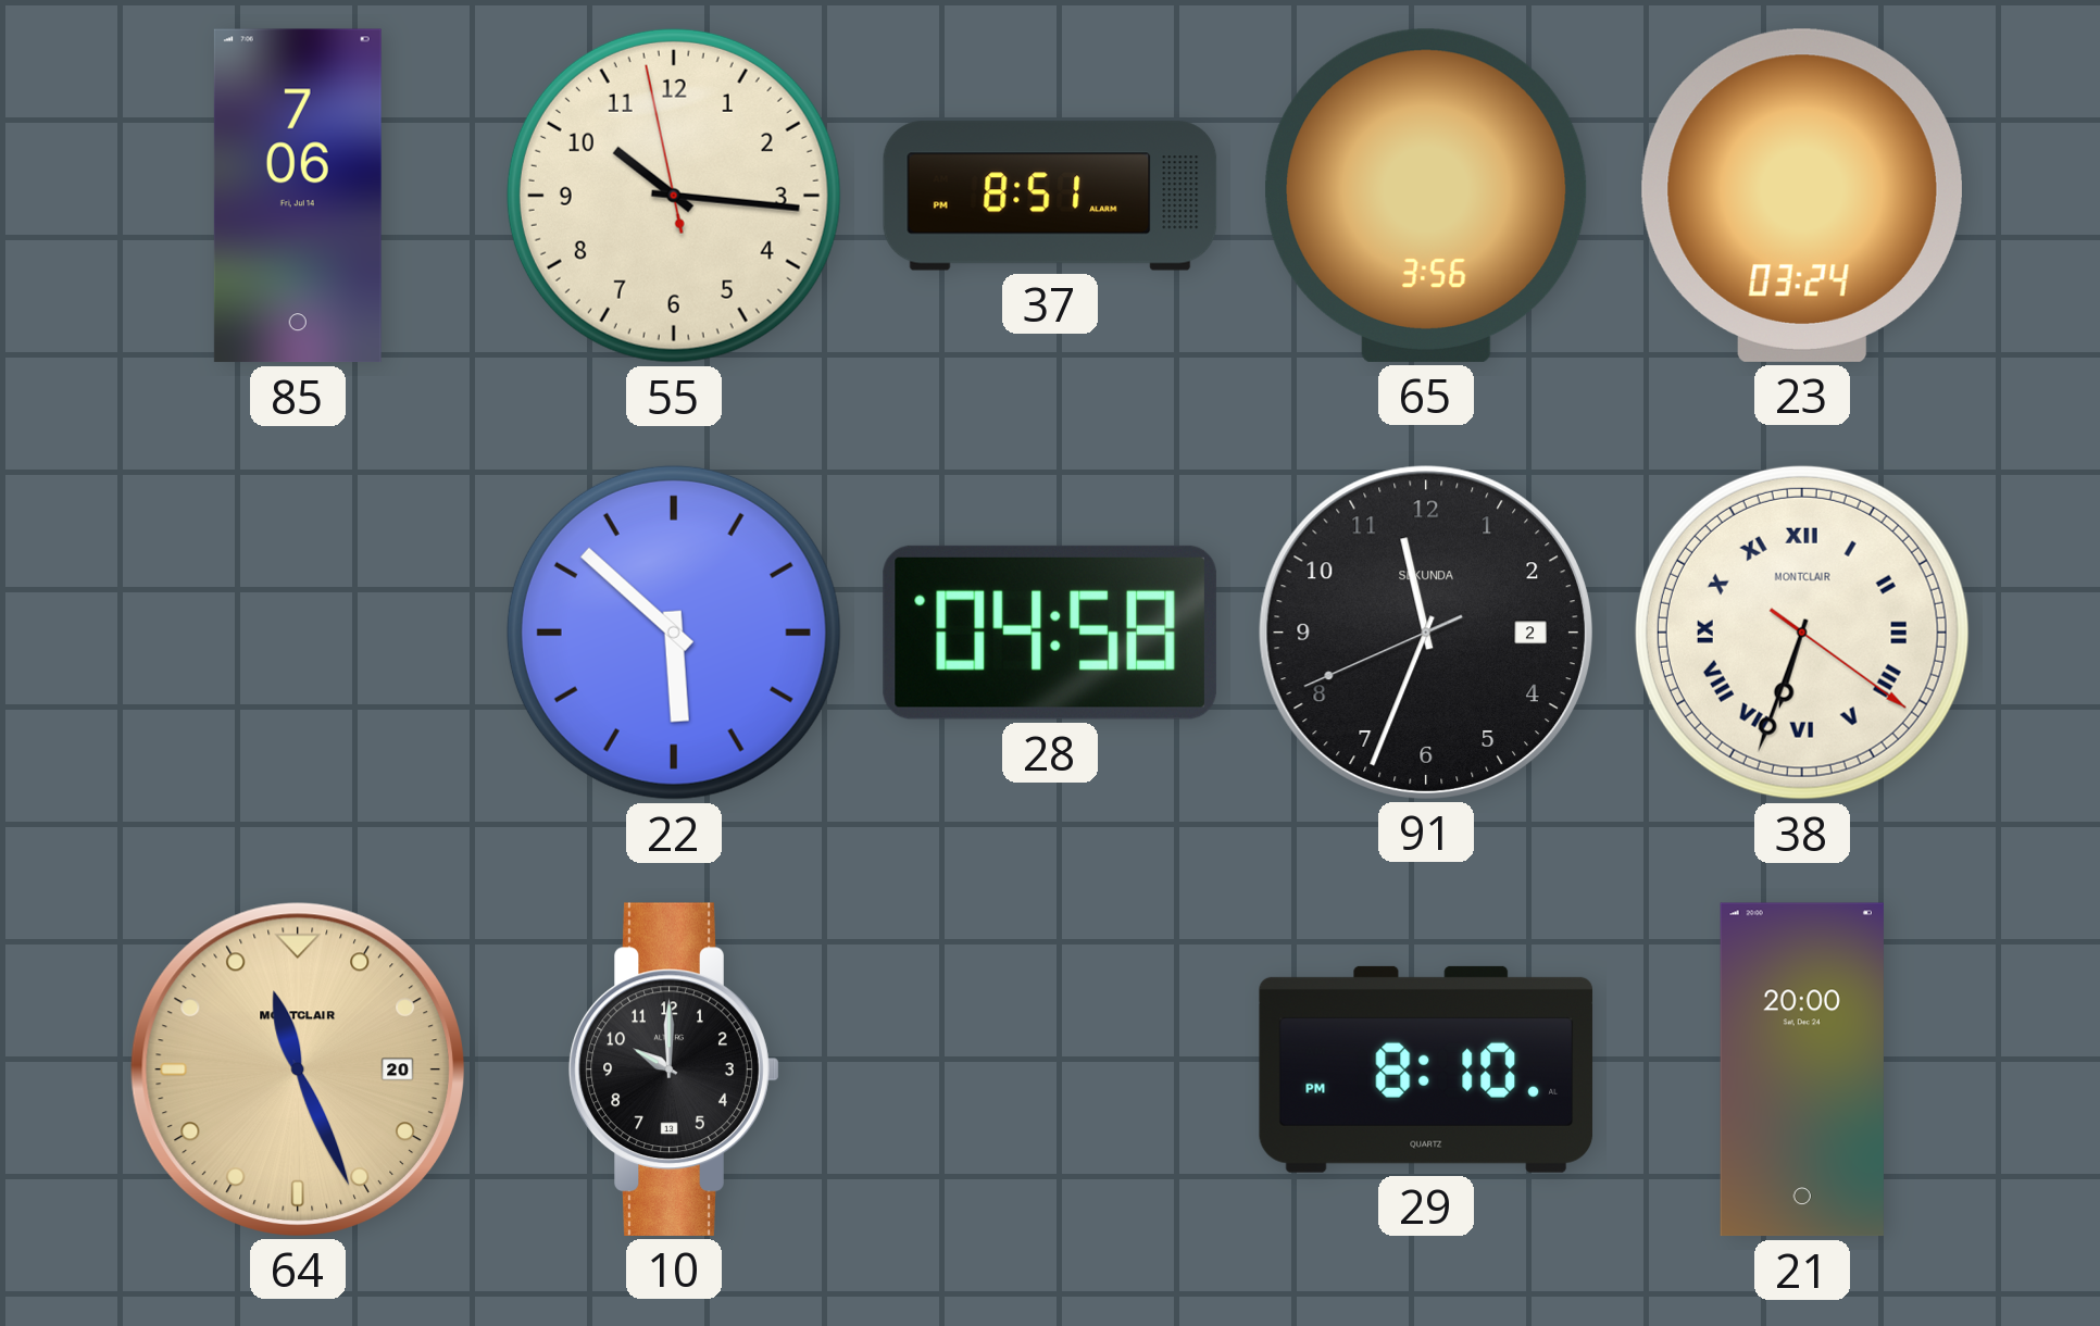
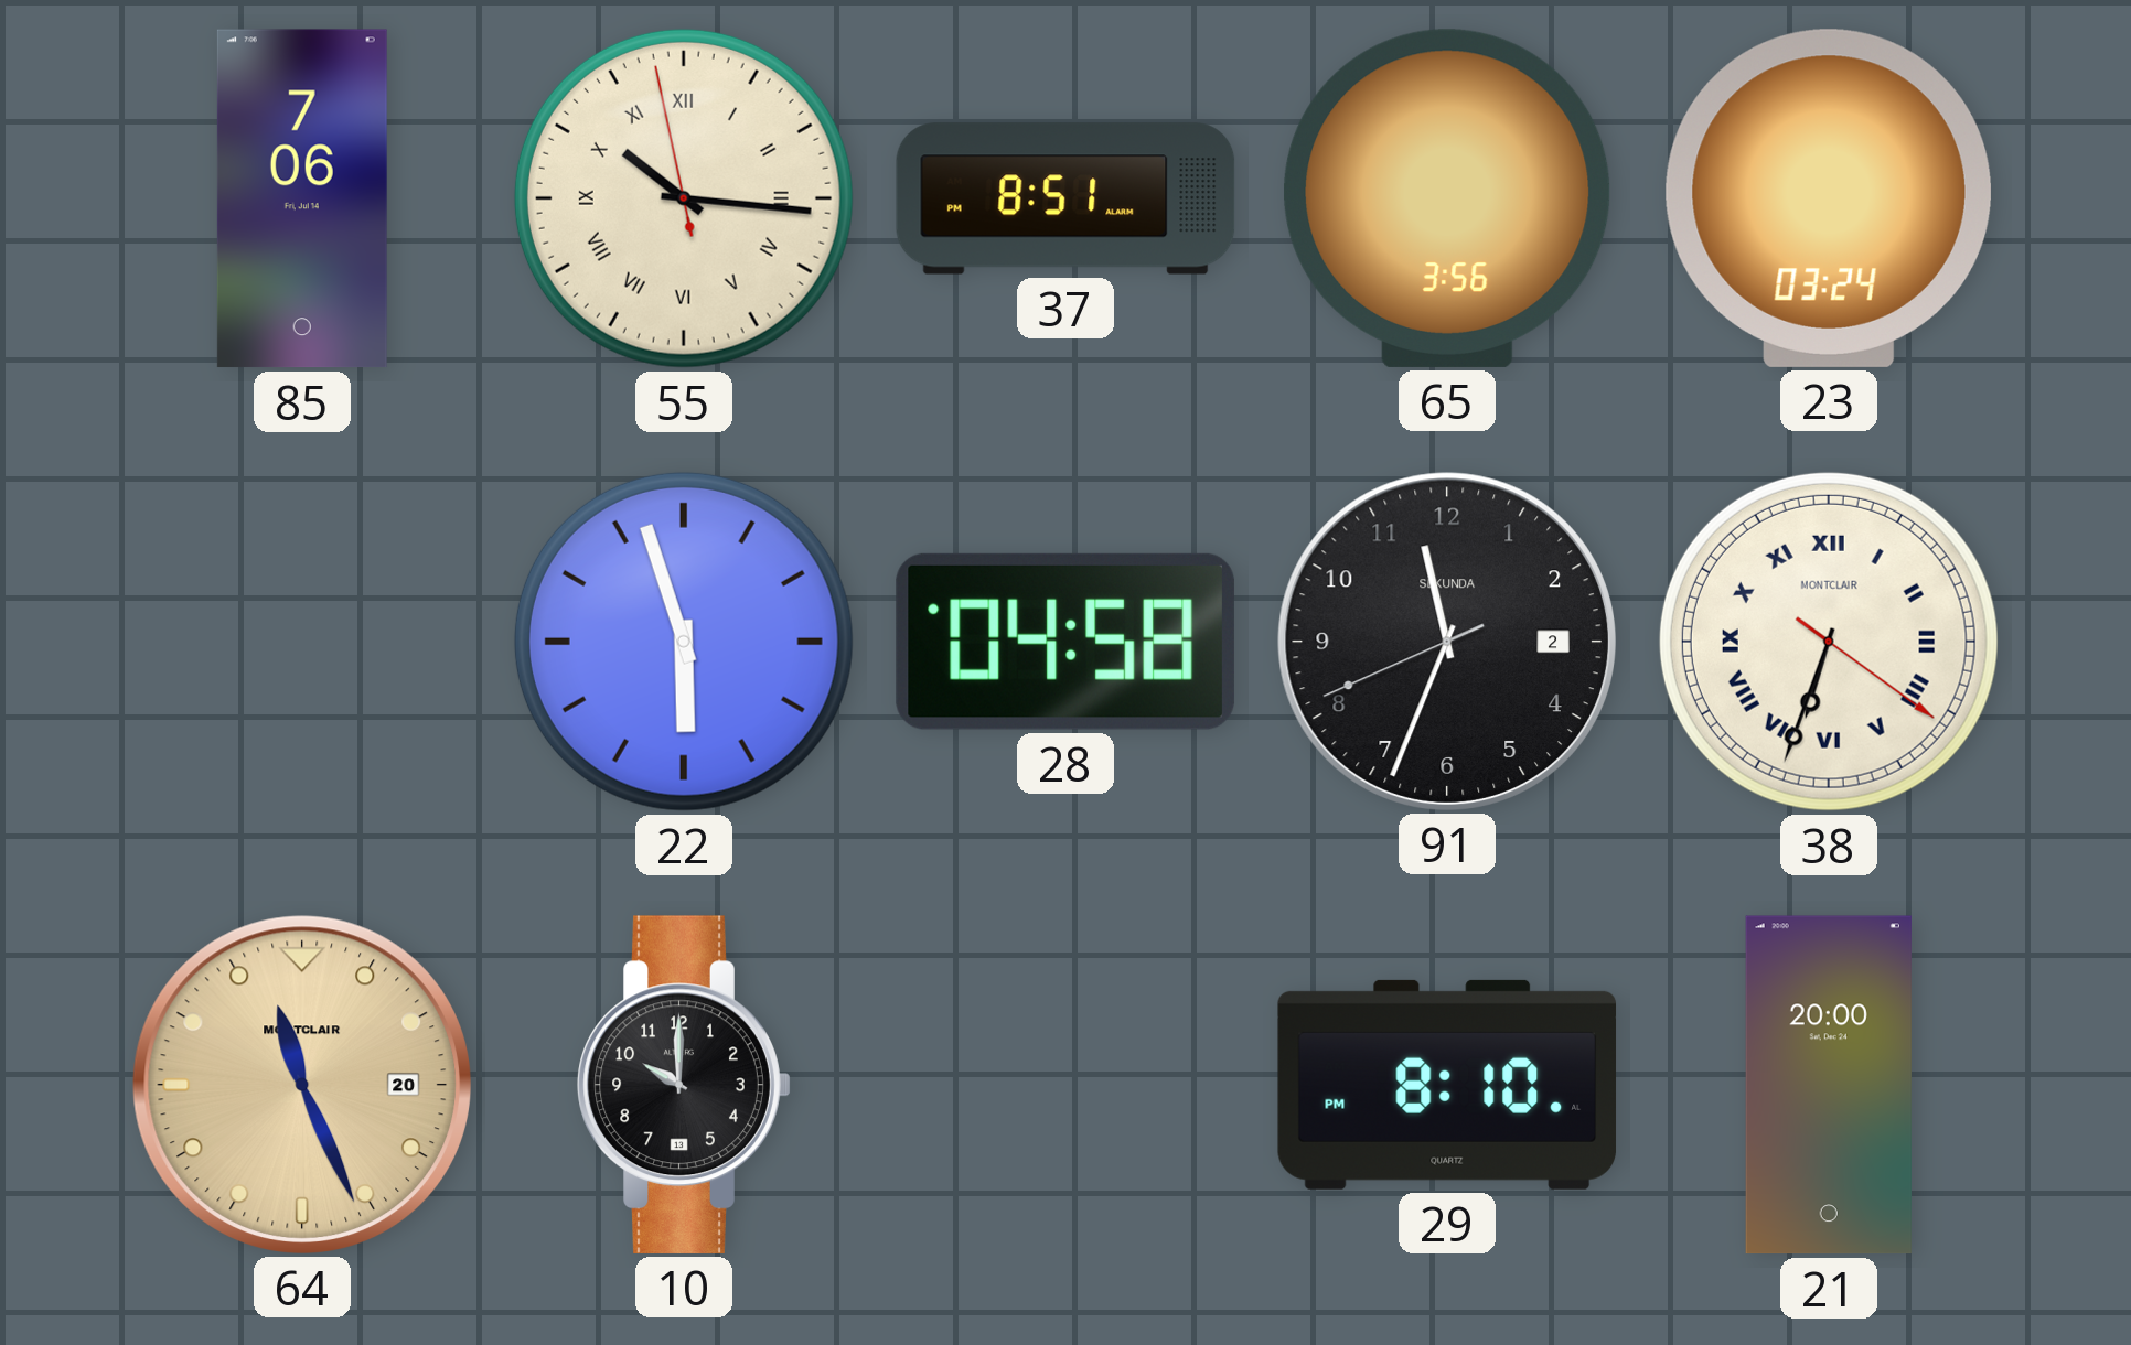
55 numerals: Arabic -> Roman
22: 5:52 -> 5:57
